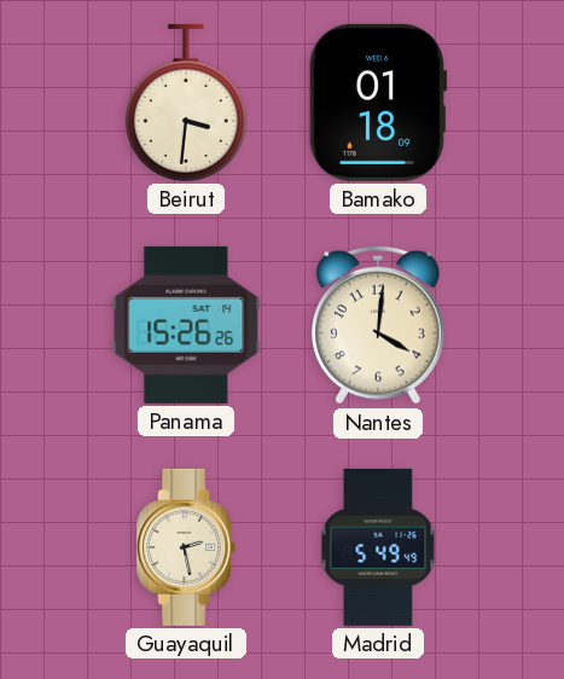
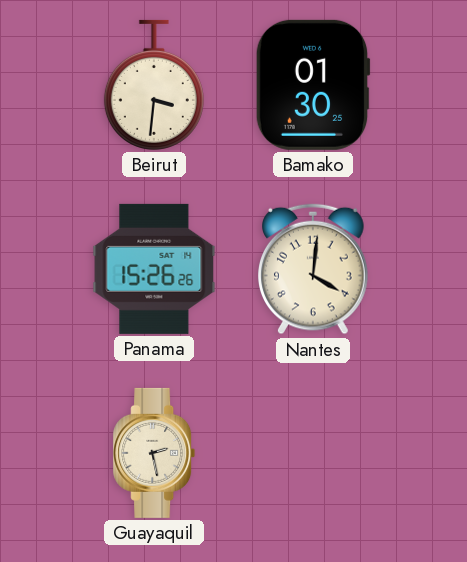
Bamako: 01:18 -> 01:30
Madrid: 5:49 -> none
